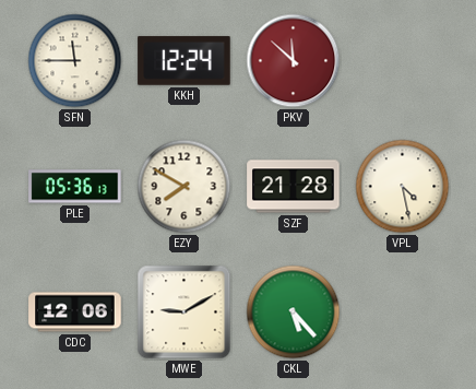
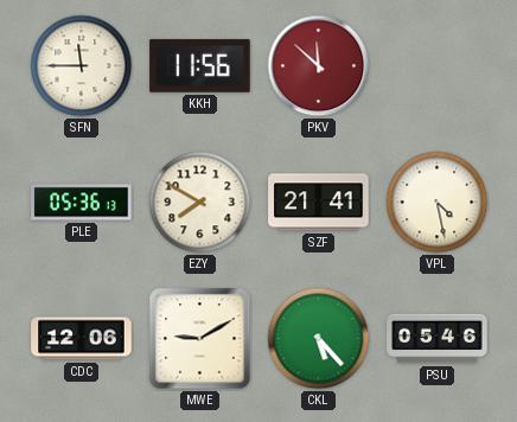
KKH: 12:24 -> 11:56
SZF: 21:28 -> 21:41
PSU: none -> 05:46
